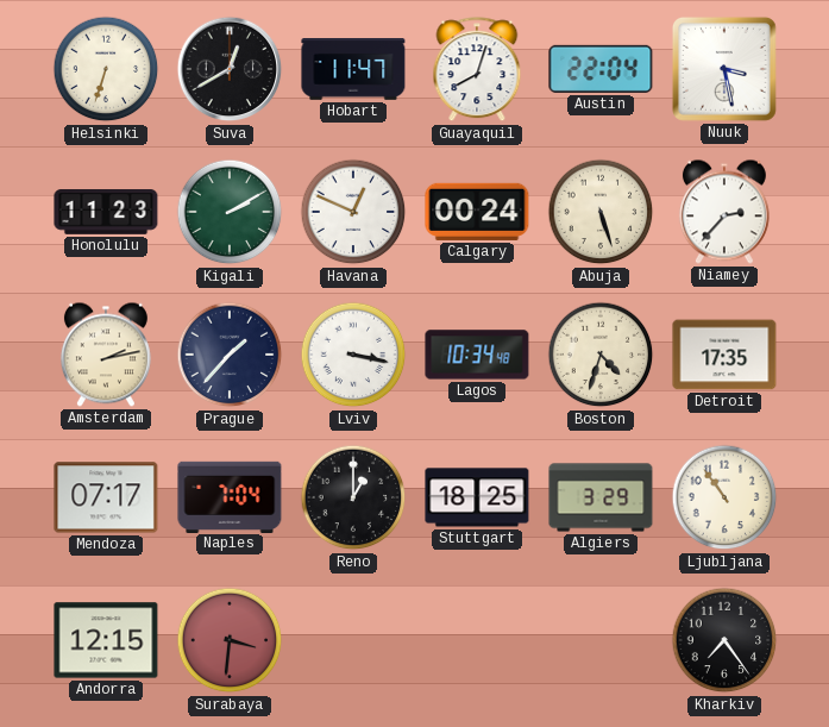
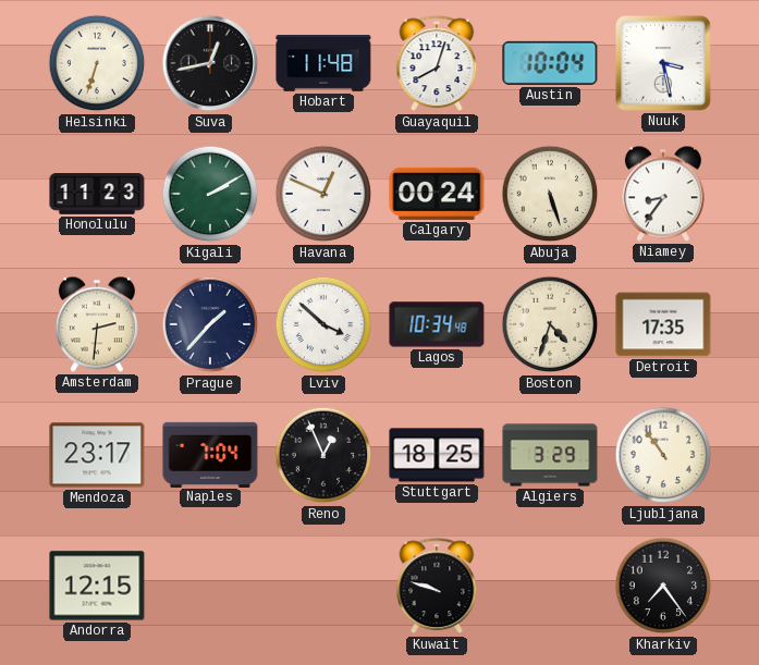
Suva: 12:40 -> 12:43
Hobart: 11:47 -> 11:48
Austin: 22:04 -> 10:04
Niamey: 2:37 -> 8:36
Amsterdam: 2:13 -> 2:31
Lviv: 3:17 -> 3:52
Mendoza: 07:17 -> 23:17
Reno: 1:00 -> 12:56
Surabaya: 3:31 -> none
Kuwait: none -> 9:48
